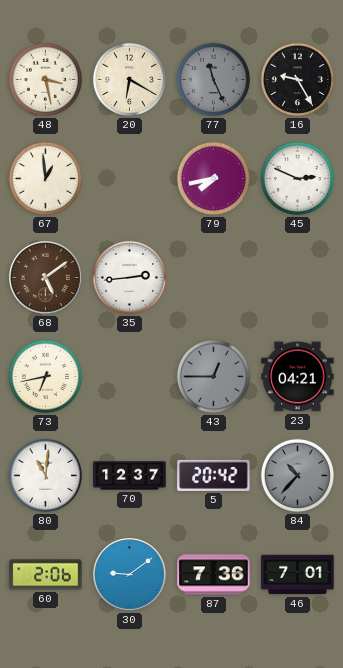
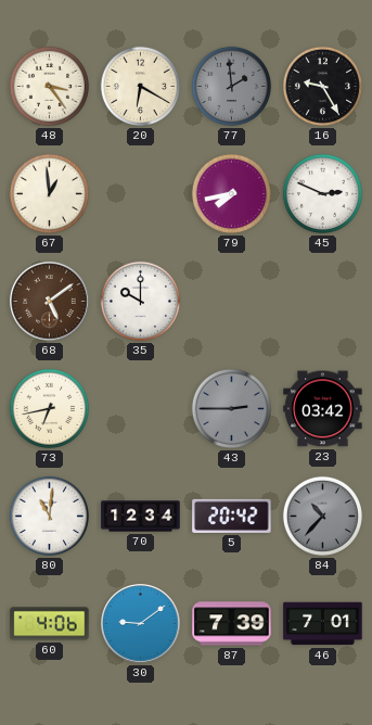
48: 3:28 -> 3:24
77: 11:26 -> 1:59
35: 2:44 -> 10:00
43: 12:45 -> 2:45
23: 04:21 -> 03:42
70: 12:37 -> 12:34
60: 2:06 -> 4:06
87: 7:36 -> 7:39
